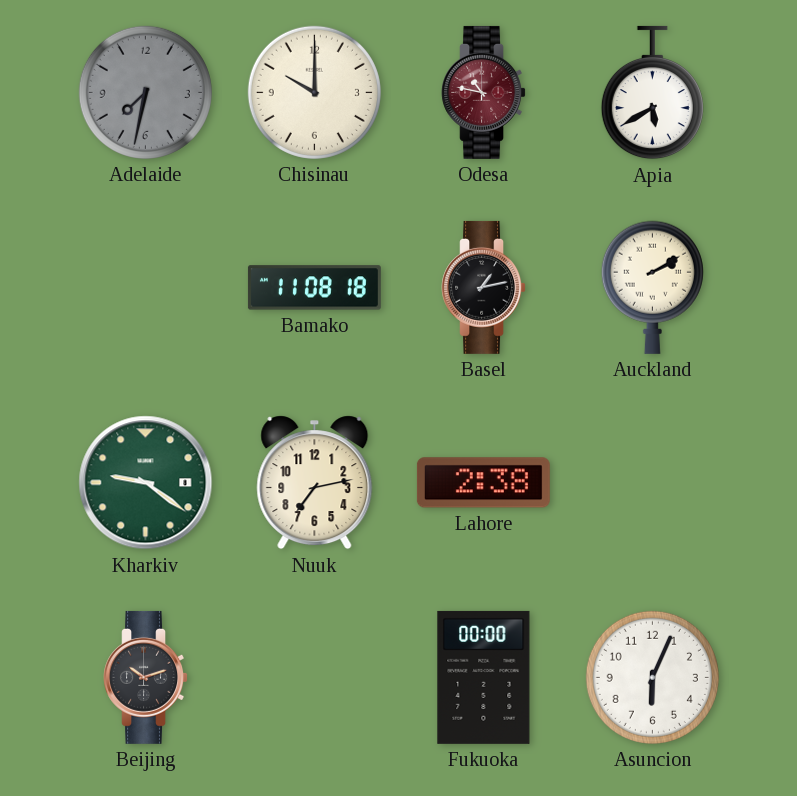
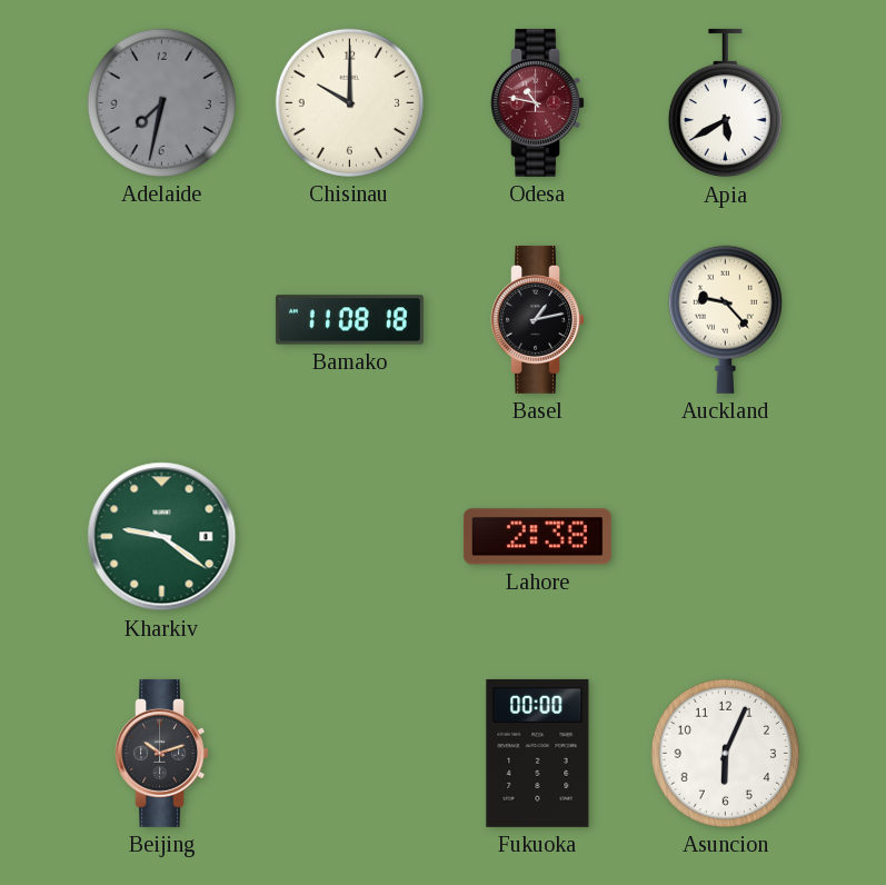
Auckland: 2:10 -> 9:23
Nuuk: 7:13 -> none
